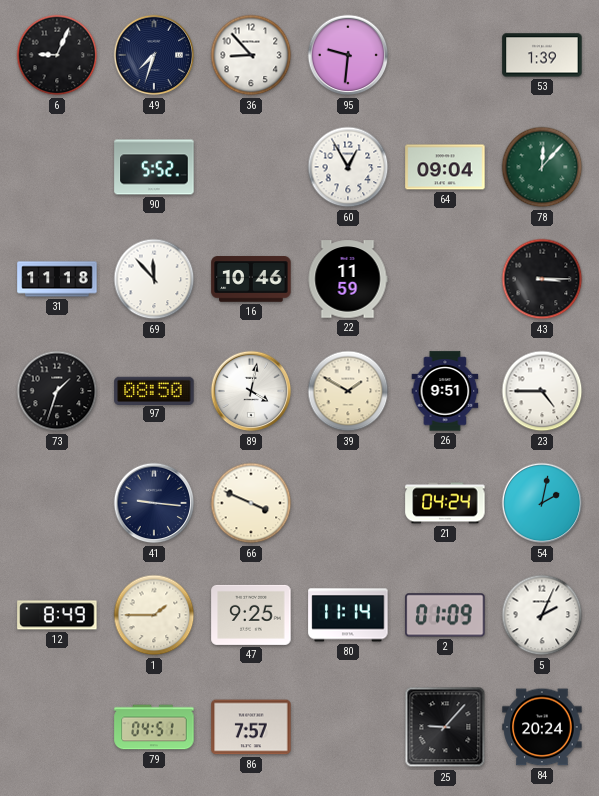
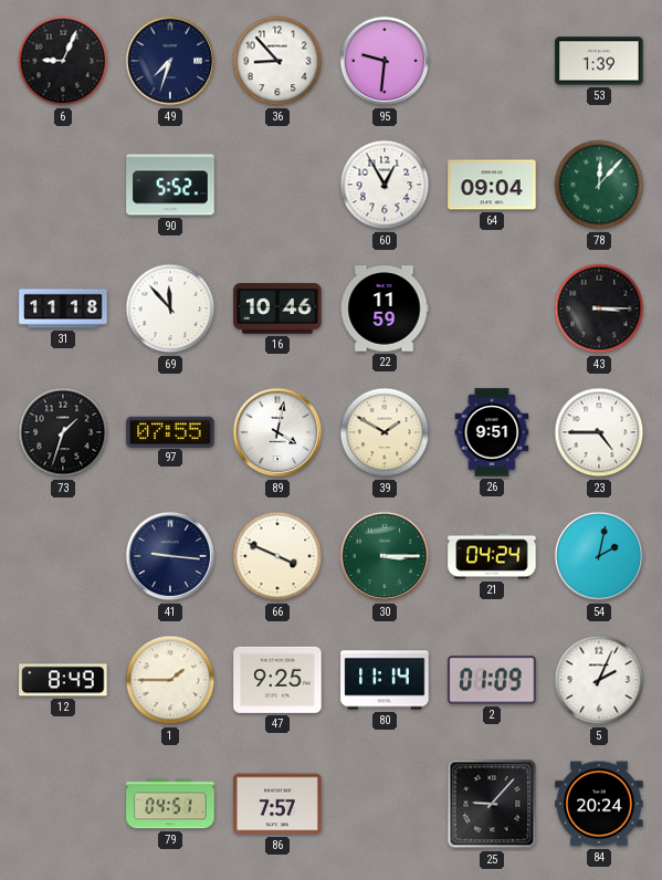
97: 08:50 -> 07:55
30: none -> 3:15
